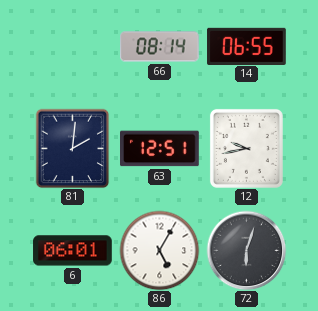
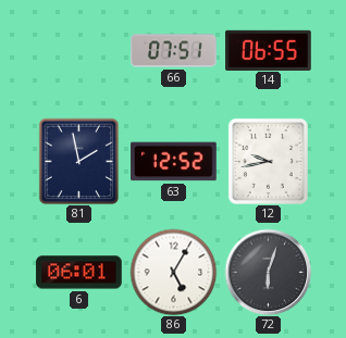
66: 08:14 -> 07:51
81: 2:01 -> 1:58
63: 12:51 -> 12:52
